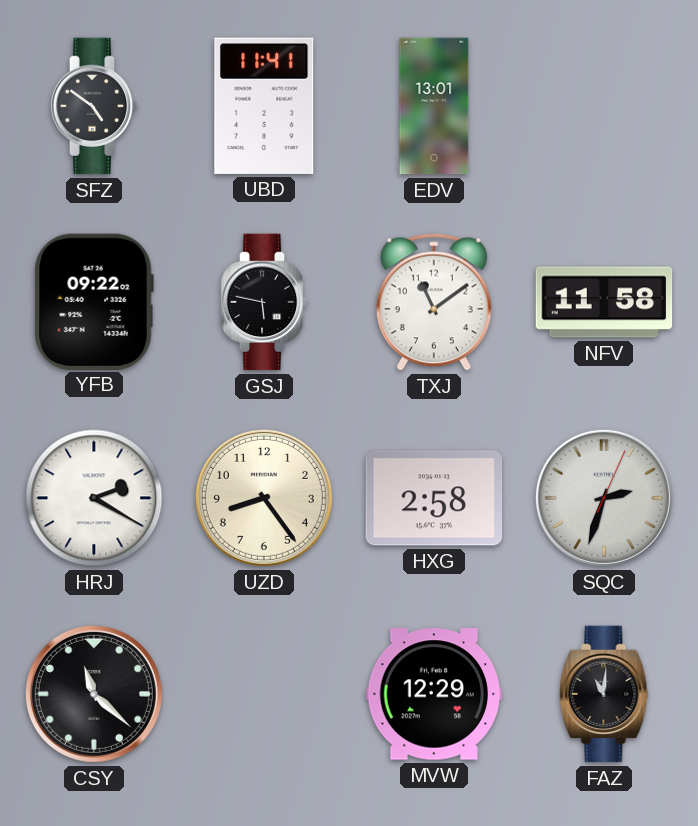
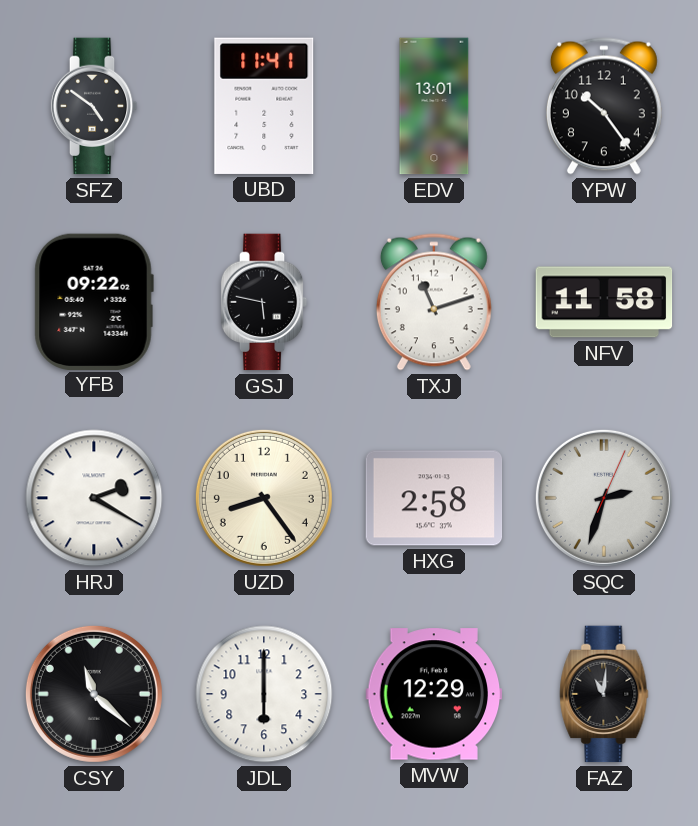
YPW: none -> 10:24
TXJ: 11:09 -> 11:12
JDL: none -> 6:00
